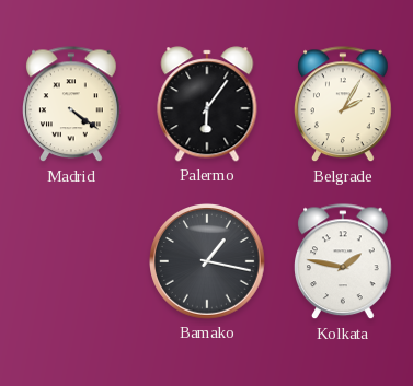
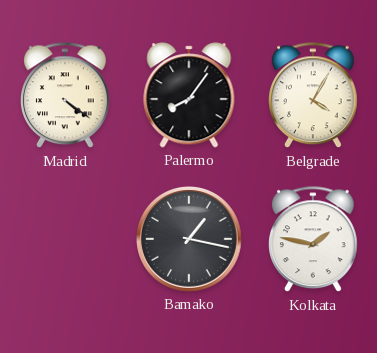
Palermo: 6:06 -> 8:06
Belgrade: 2:05 -> 4:05
